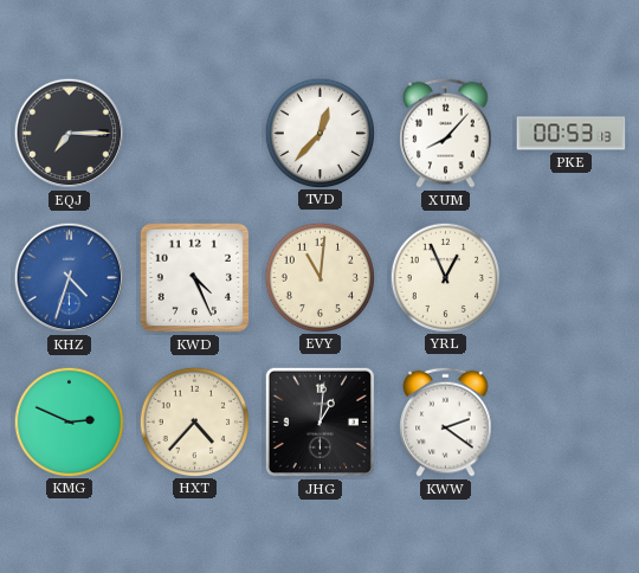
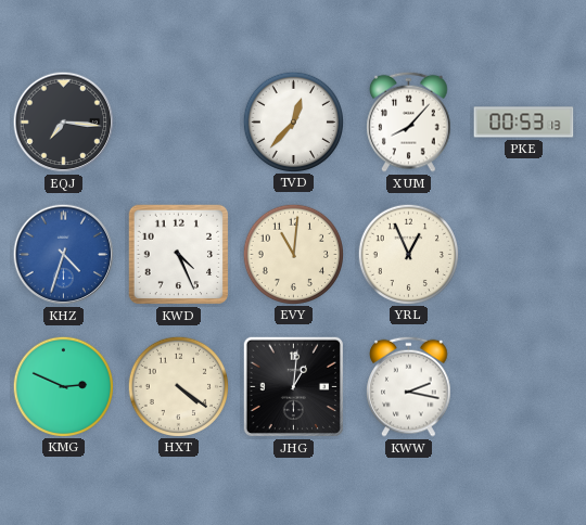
EQJ: 7:15 -> 7:16
HXT: 4:37 -> 4:21
KWW: 2:21 -> 2:17
